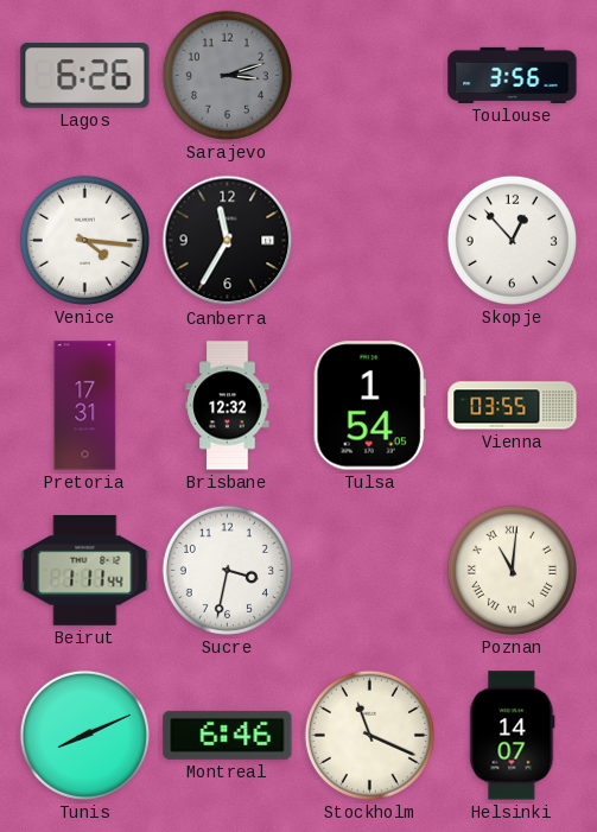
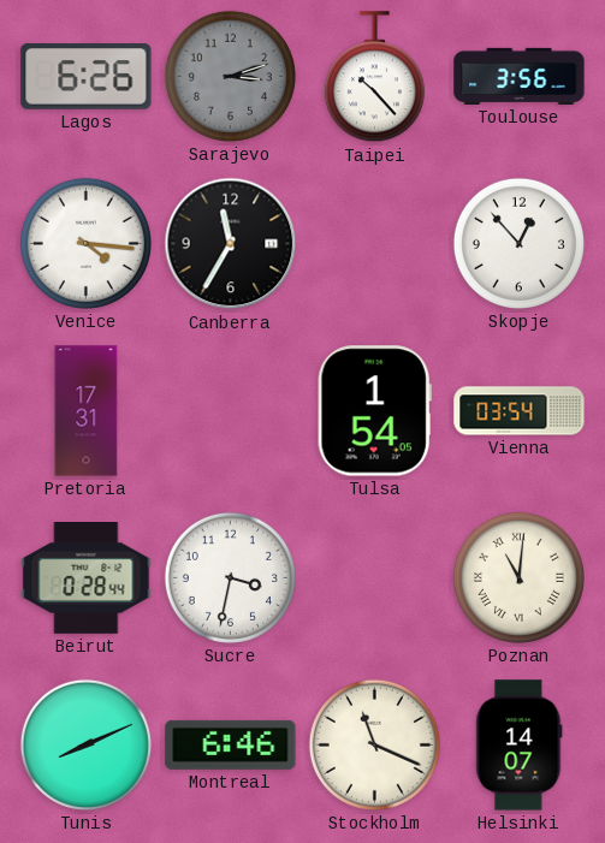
Taipei: none -> 10:23
Brisbane: 12:32 -> none
Vienna: 03:55 -> 03:54
Beirut: 1:11 -> 0:28
